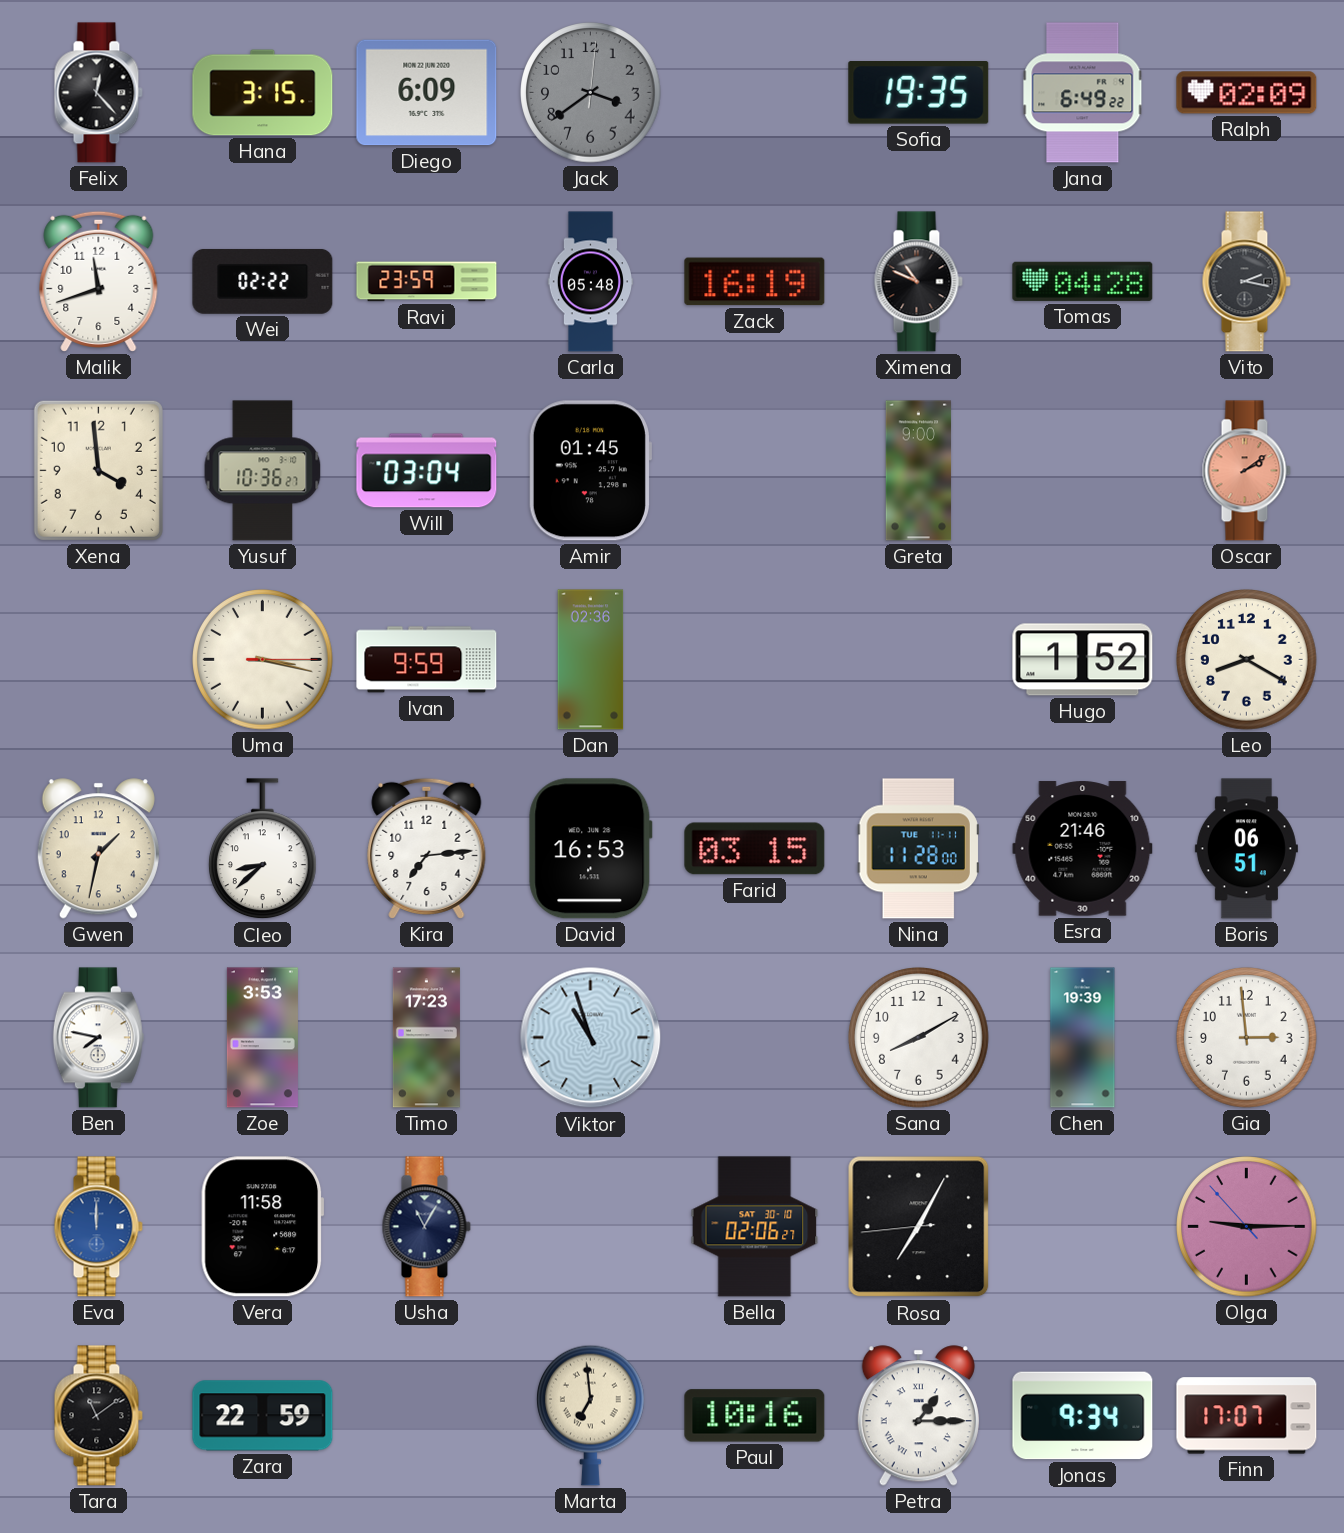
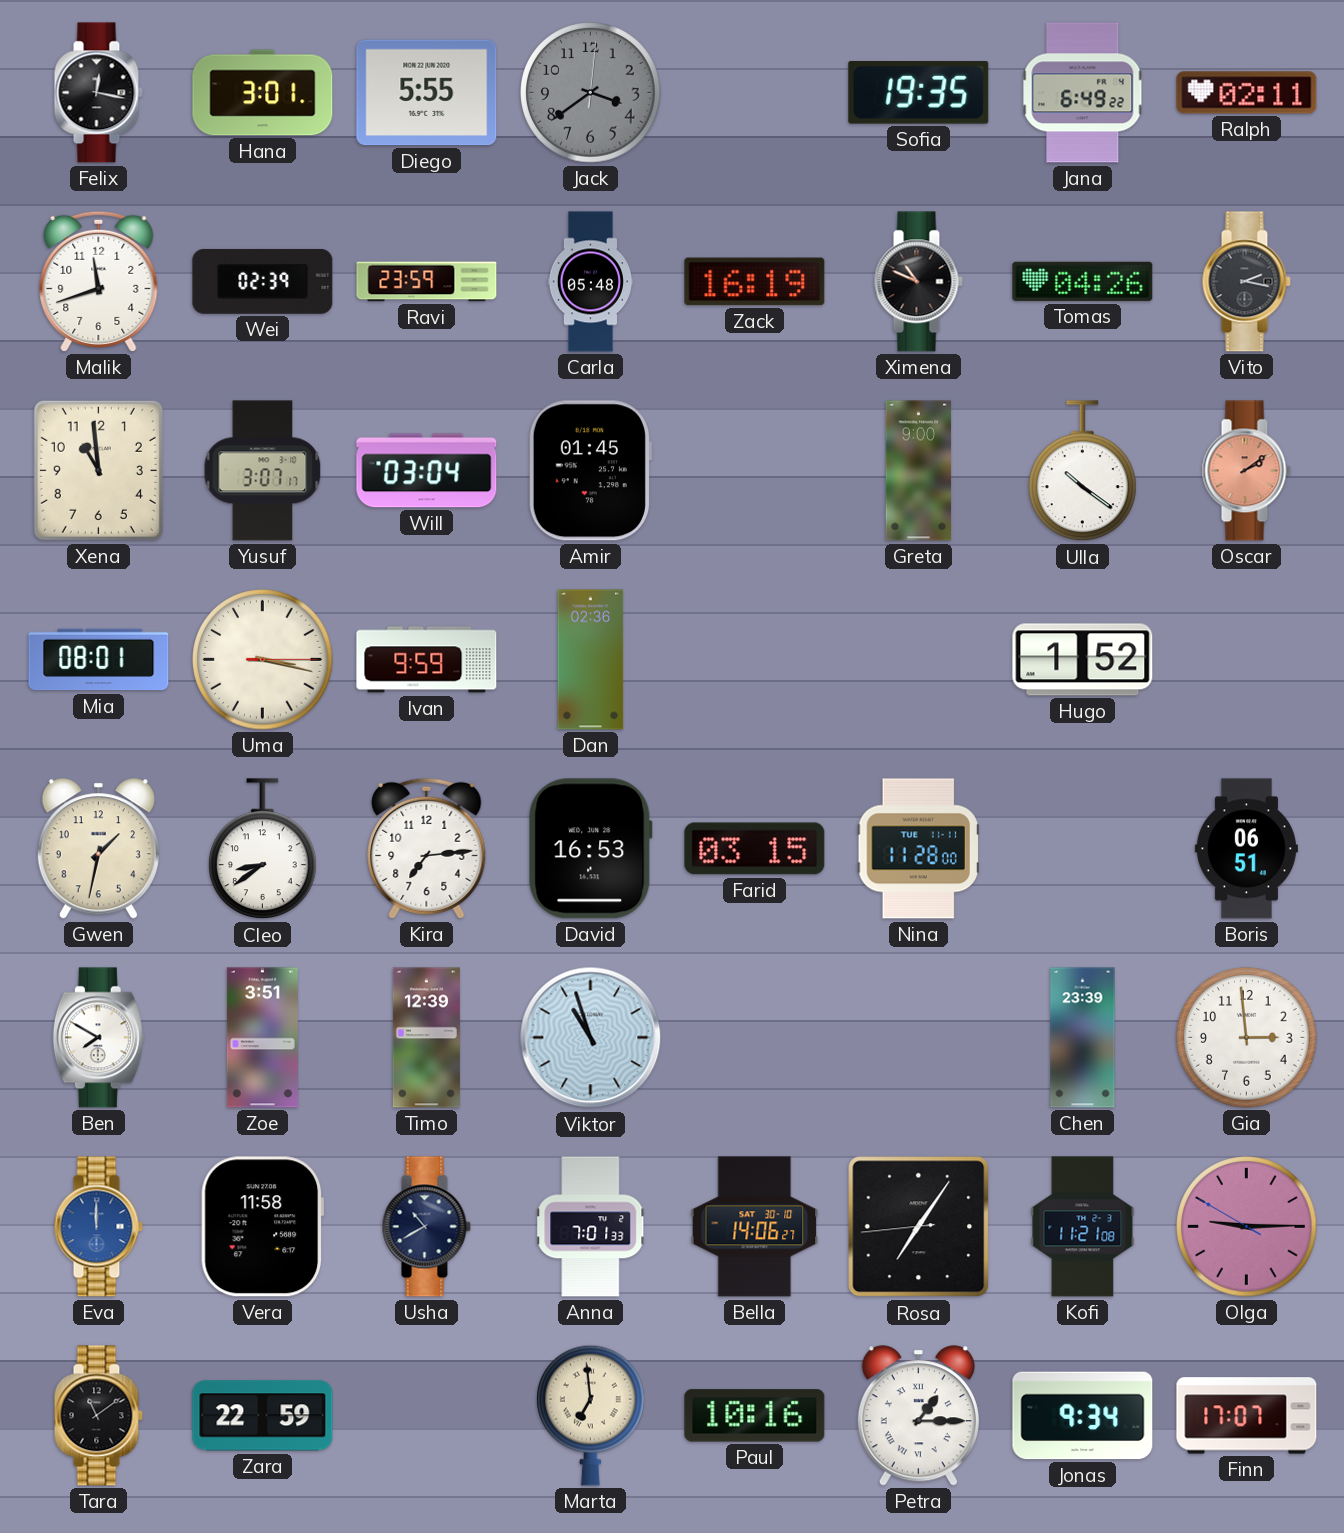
Felix: 12:23 -> 12:17
Hana: 3:15 -> 3:01
Diego: 6:09 -> 5:55
Ralph: 02:09 -> 02:11
Wei: 02:22 -> 02:39
Tomas: 04:28 -> 04:26
Xena: 3:59 -> 10:59
Yusuf: 10:36 -> 3:07
Ulla: none -> 10:21
Mia: none -> 08:01
Leo: 8:20 -> none
Cleo: 8:38 -> 8:39
Esra: 21:46 -> none
Ben: 7:47 -> 7:50
Zoe: 3:53 -> 3:51
Timo: 17:23 -> 12:39
Sana: 8:10 -> none
Chen: 19:39 -> 23:39
Usha: 11:05 -> 10:40
Anna: none -> 7:01
Bella: 02:06 -> 14:06
Rosa: 7:04 -> 7:05
Kofi: none -> 11:21
Olga: 9:14:53 -> 9:14:50
